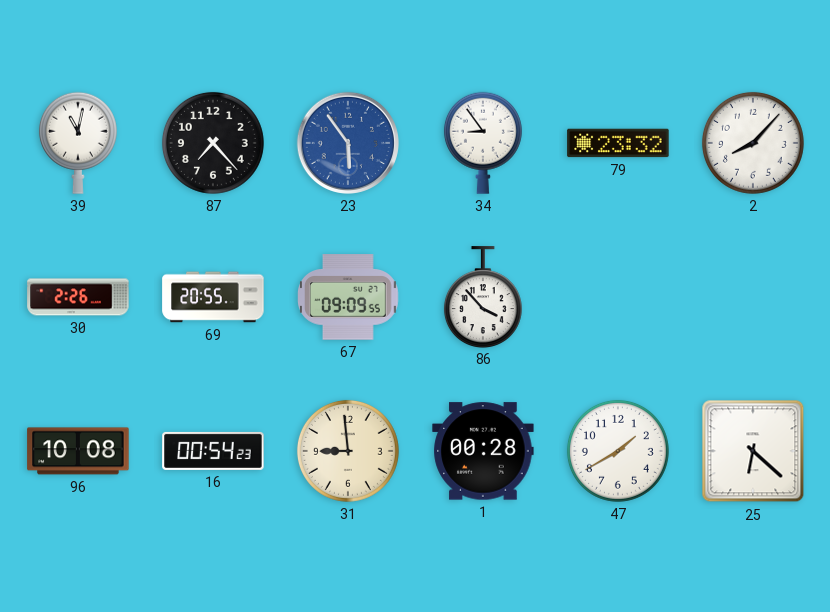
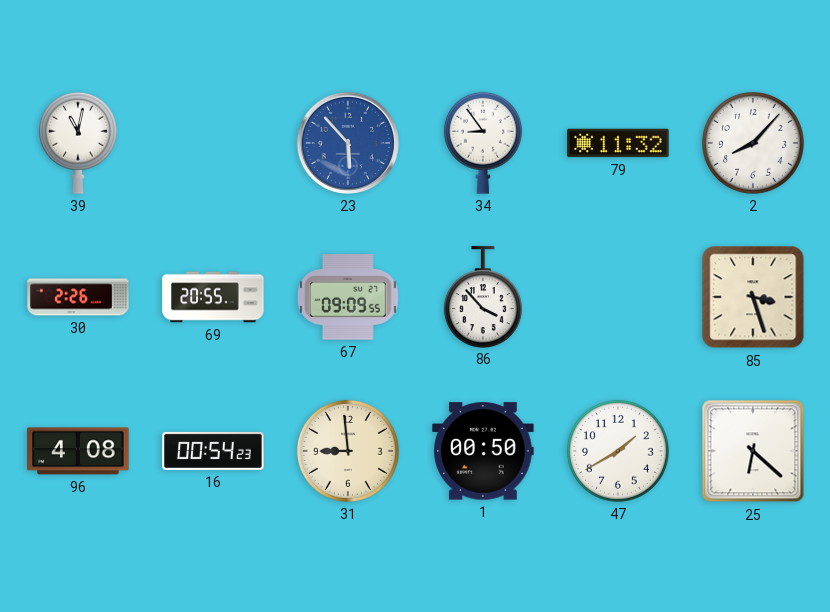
87: 7:23 -> none
23: 5:54 -> 5:53
79: 23:32 -> 11:32
85: none -> 3:27
96: 10:08 -> 4:08
1: 00:28 -> 00:50
